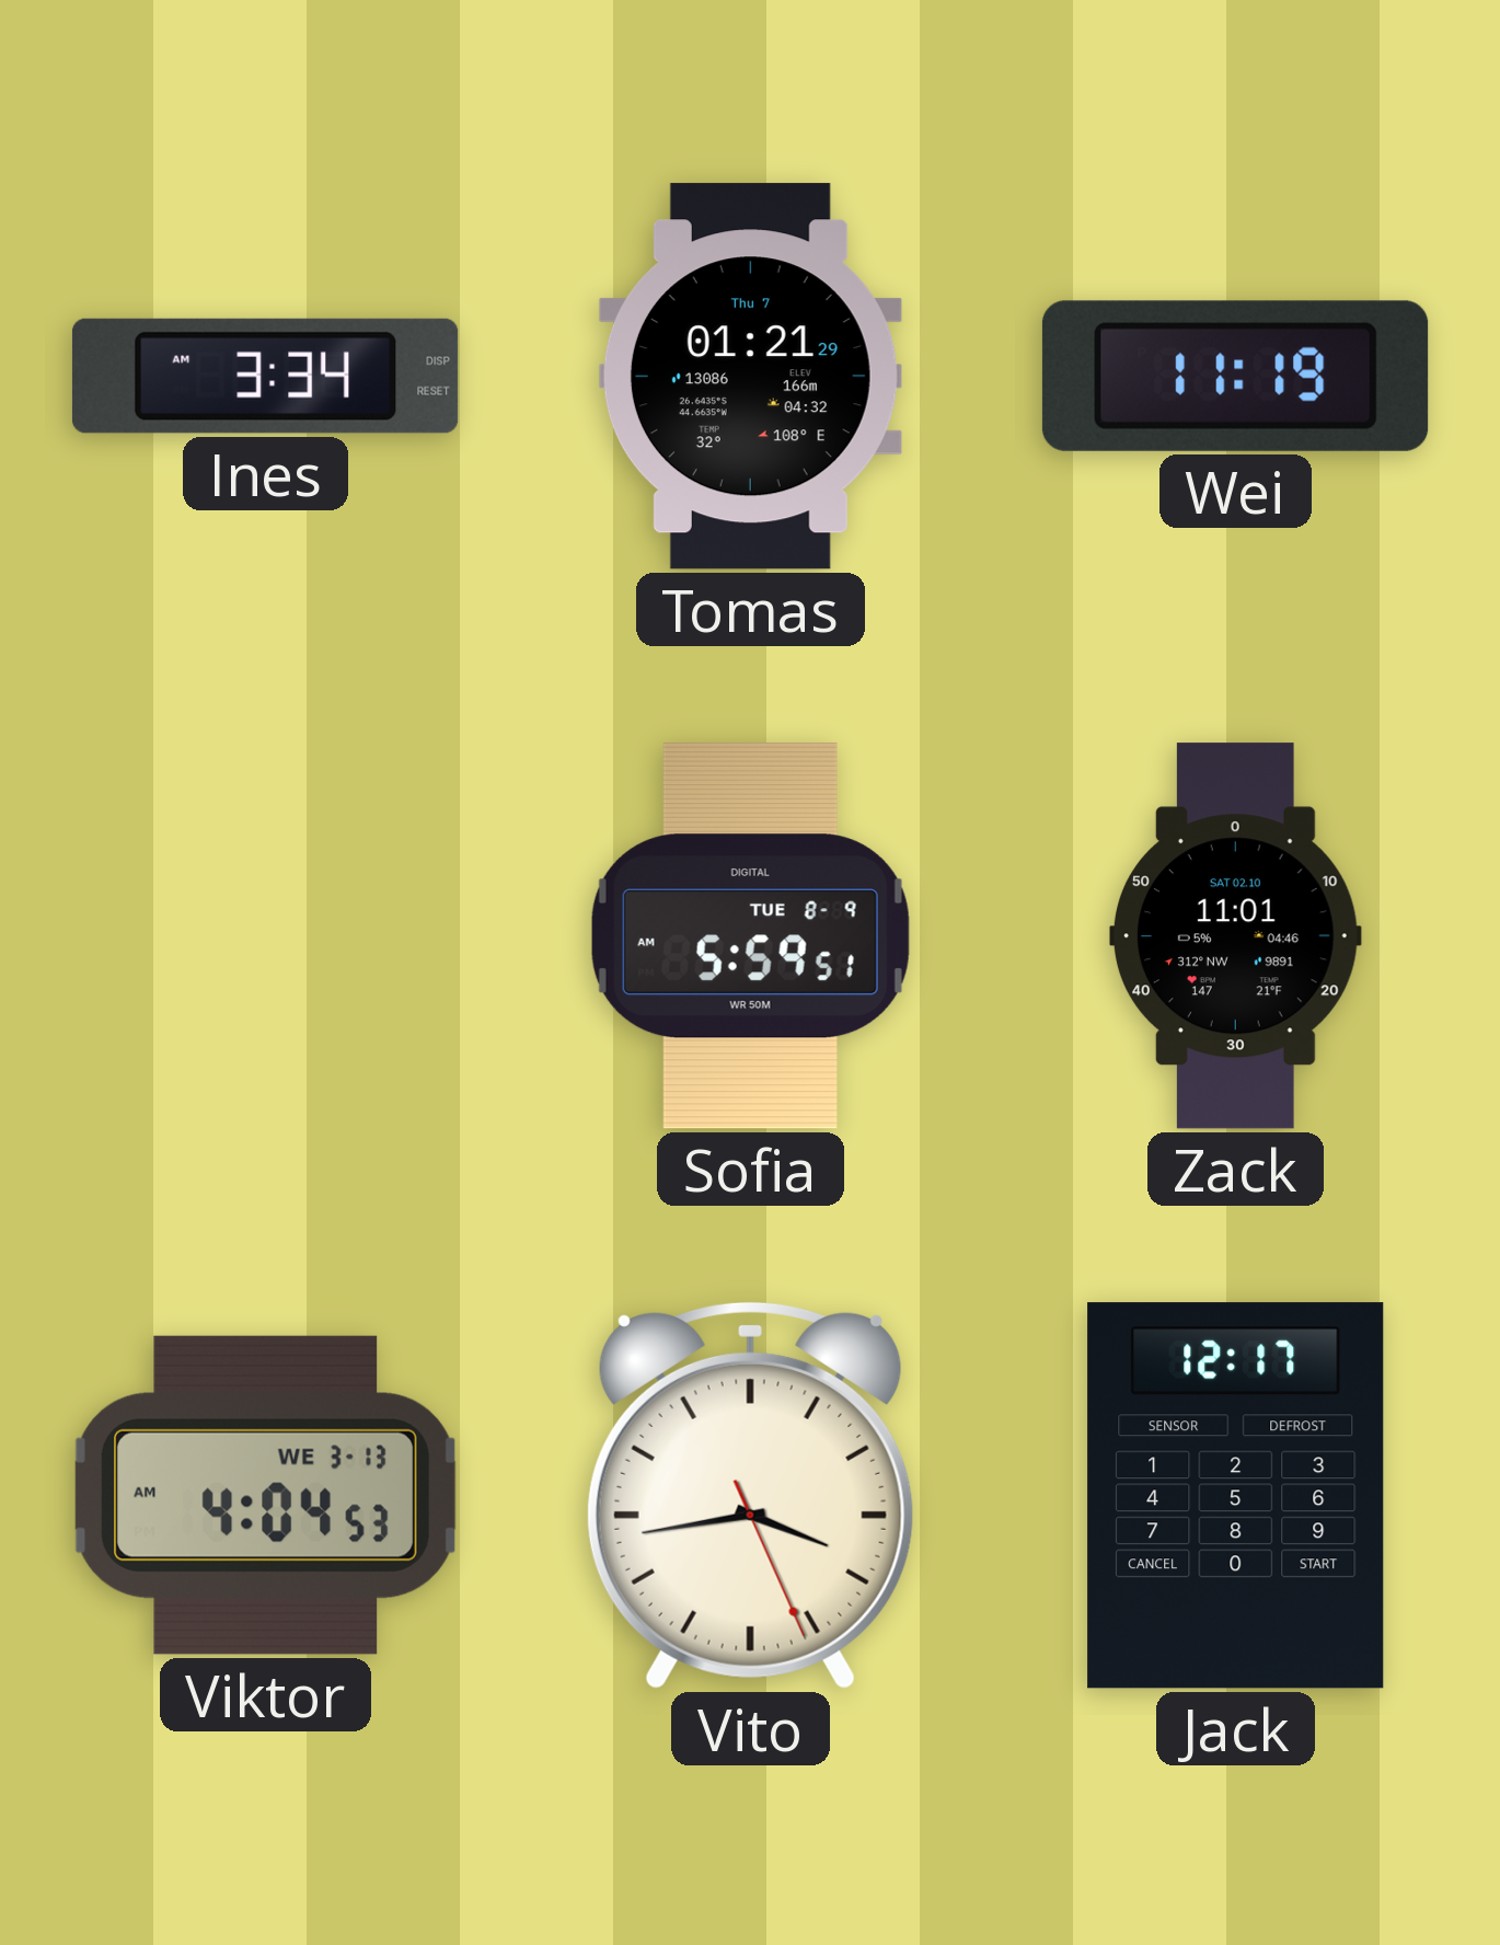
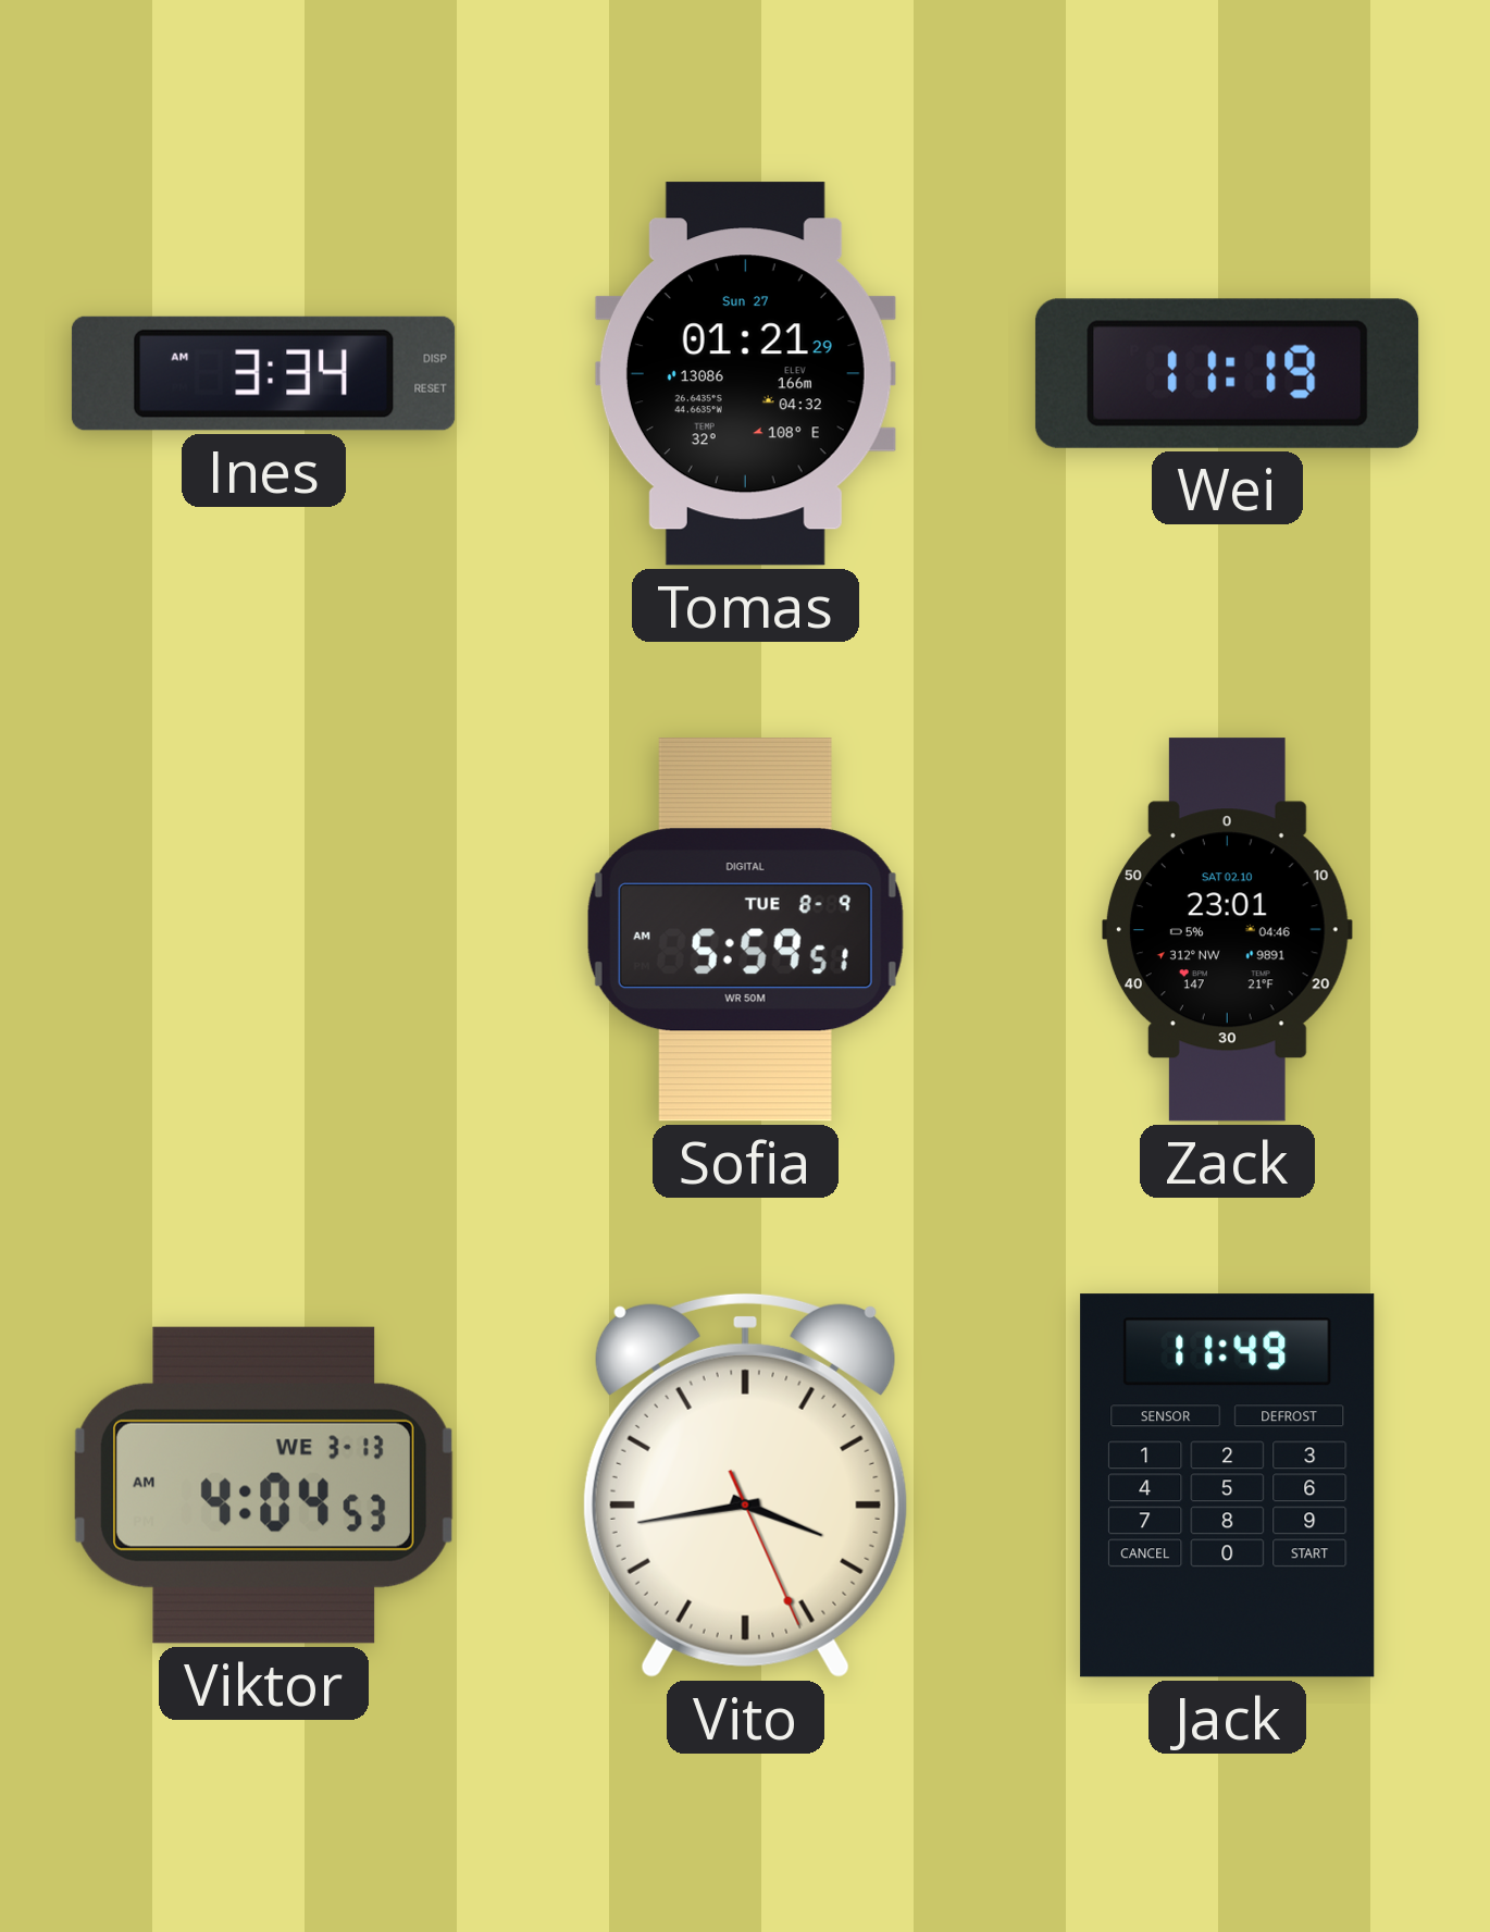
Tomas date: Thu 7 -> Sun 27
Zack: 11:01 -> 23:01
Jack: 12:17 -> 11:49
